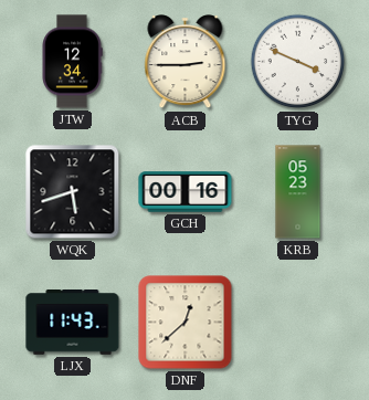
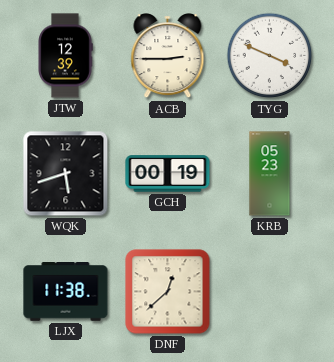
JTW: 12:34 -> 12:39
GCH: 00:16 -> 00:19
LJX: 11:43 -> 11:38
